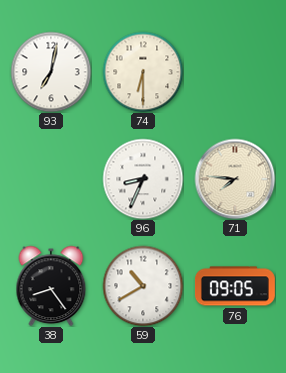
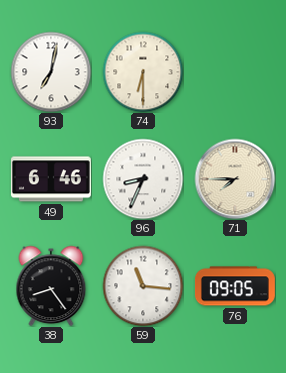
49: none -> 6:46
71: 7:46 -> 7:45
59: 10:40 -> 11:16
